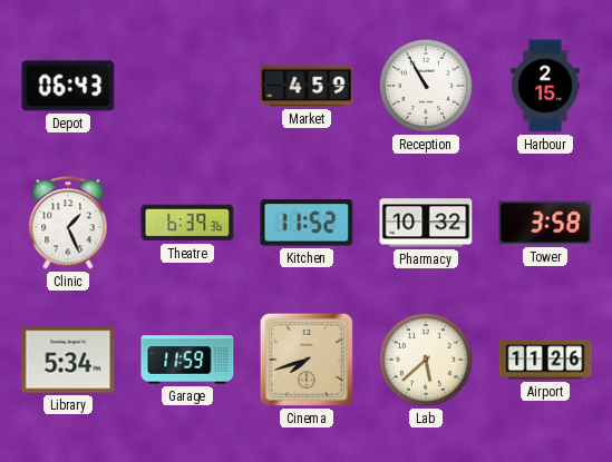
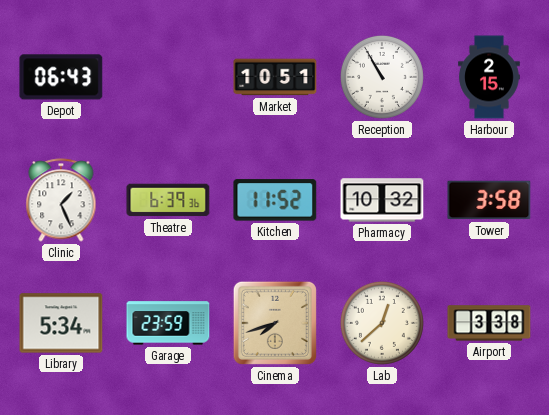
Market: 4:59 -> 10:51
Garage: 11:59 -> 23:59
Lab: 5:38 -> 12:38
Airport: 11:26 -> 3:38
